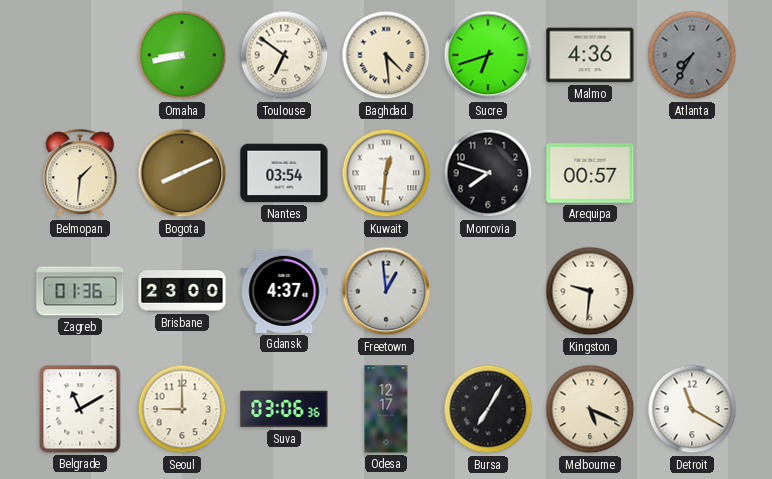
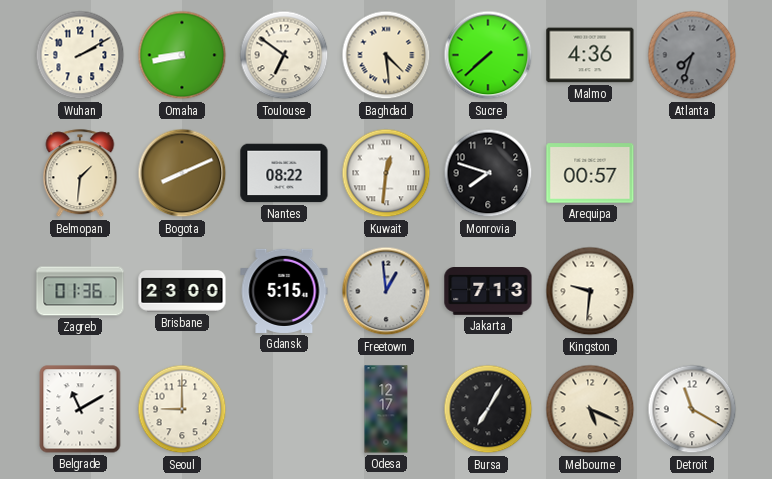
Wuhan: none -> 2:10
Sucre: 6:42 -> 7:38
Atlanta: 7:35 -> 7:33
Nantes: 03:54 -> 08:22
Gdansk: 4:37 -> 5:15
Jakarta: none -> 7:13
Suva: 03:06 -> none
